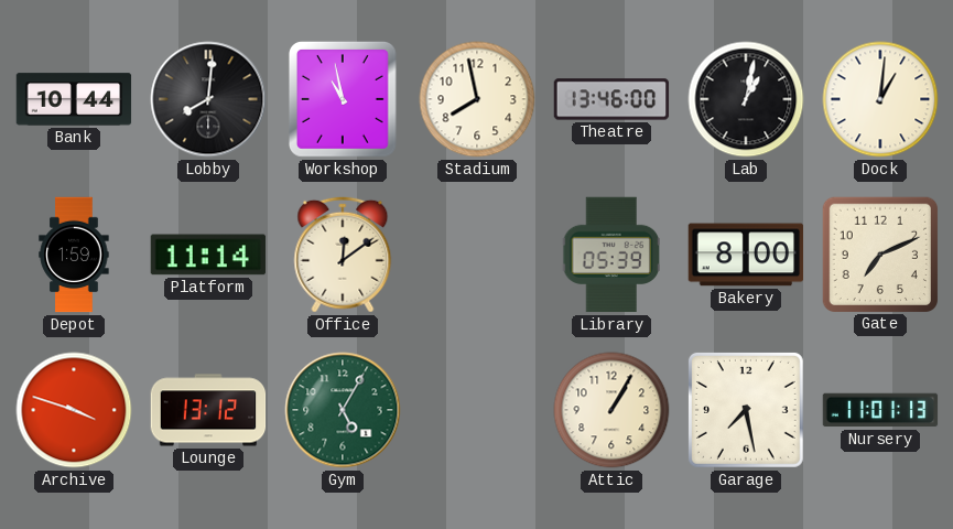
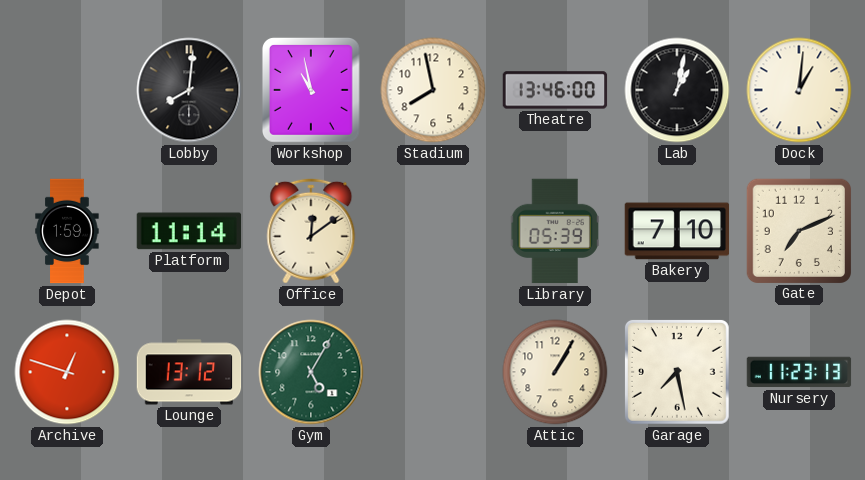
Bank: 10:44 -> none
Bakery: 8:00 -> 7:10
Archive: 3:48 -> 12:48
Nursery: 11:01 -> 11:23
